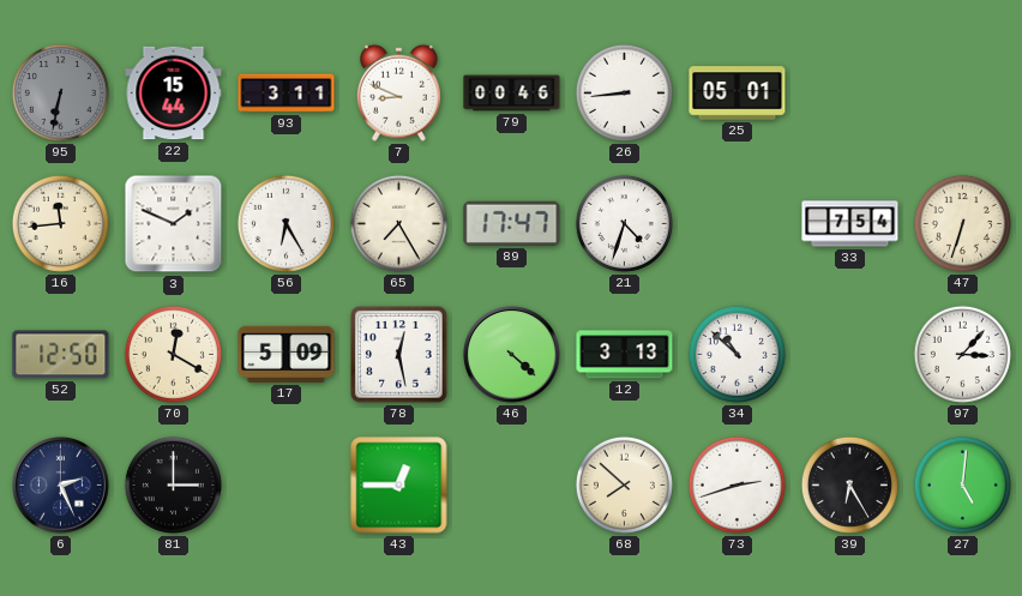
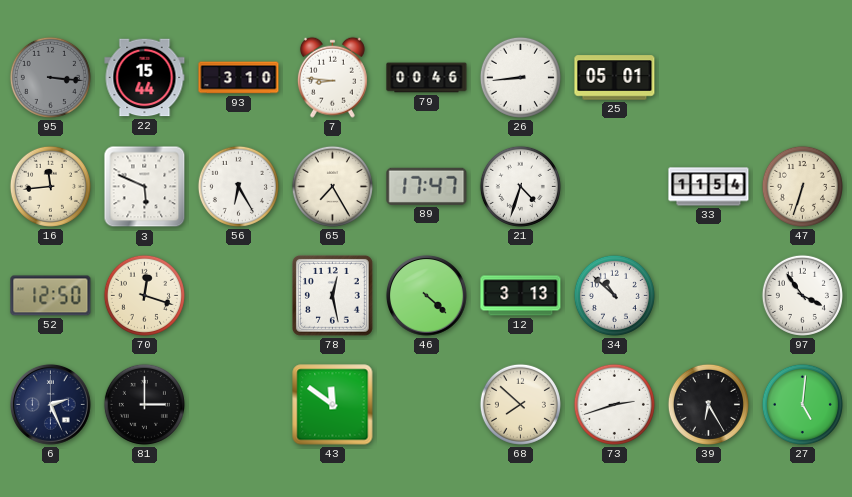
95: 6:32 -> 3:16
93: 3:11 -> 3:10
7: 8:49 -> 8:46
3: 1:49 -> 5:49
33: 7:54 -> 11:54
70: 12:20 -> 12:18
17: 5:09 -> none
97: 3:07 -> 3:54
43: 12:45 -> 11:51
